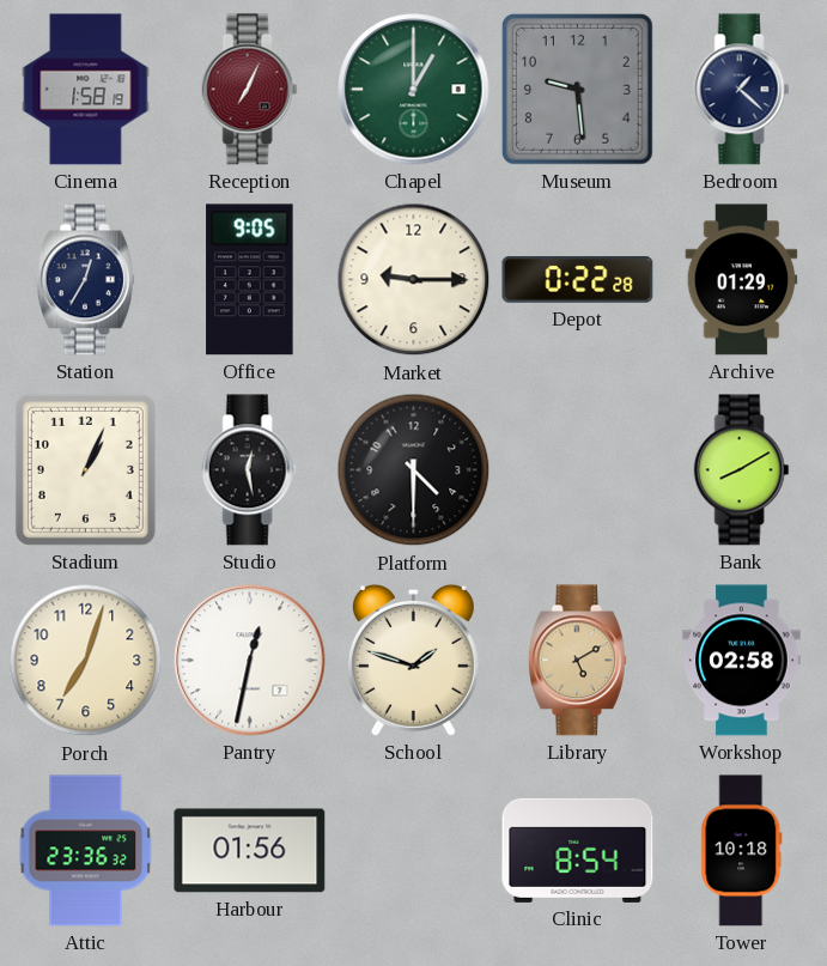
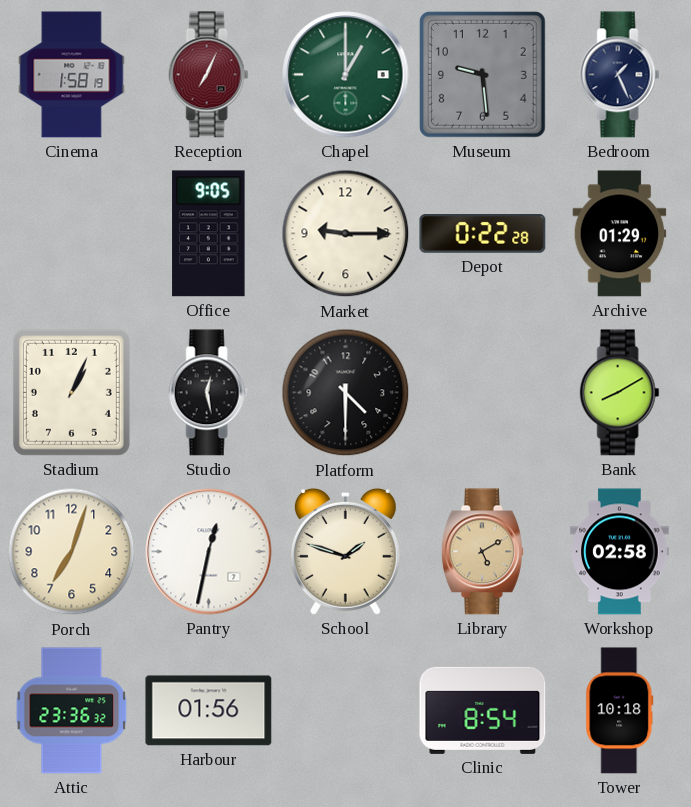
Bedroom: 1:22 -> 1:26
Station: 12:35 -> none
